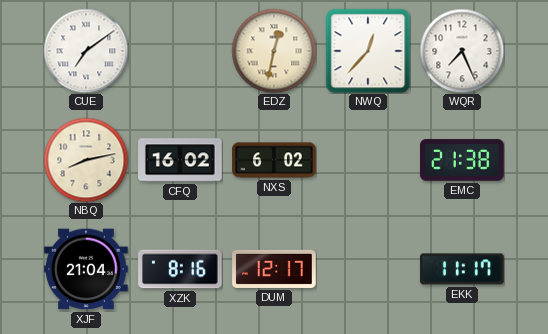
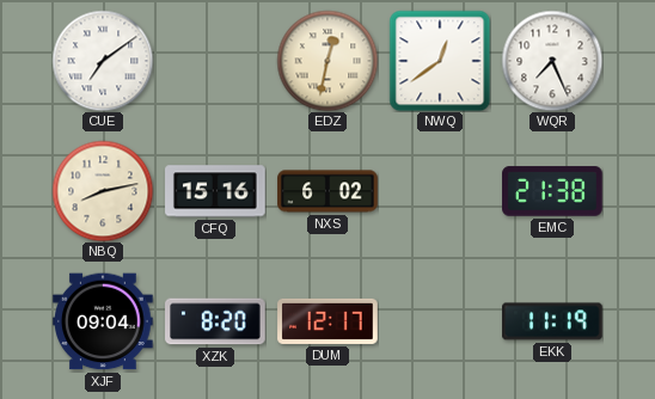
NWQ: 12:37 -> 12:39
CFQ: 16:02 -> 15:16
XJF: 21:04 -> 09:04
XZK: 8:16 -> 8:20
EKK: 11:17 -> 11:19
